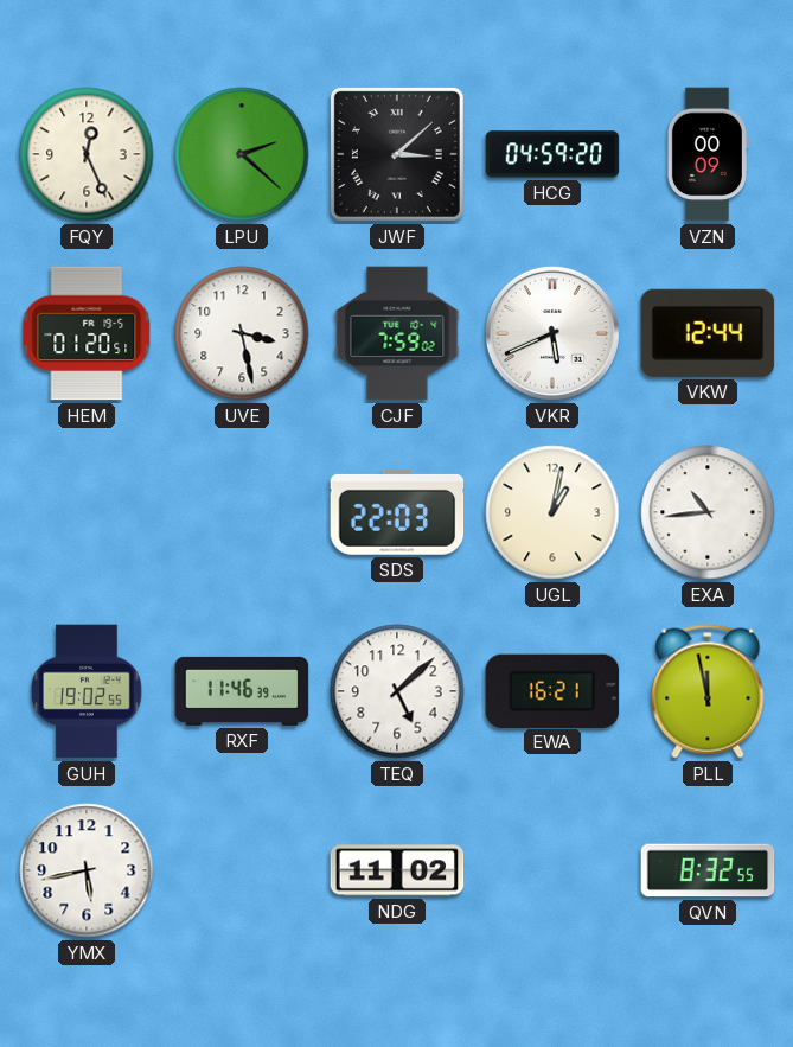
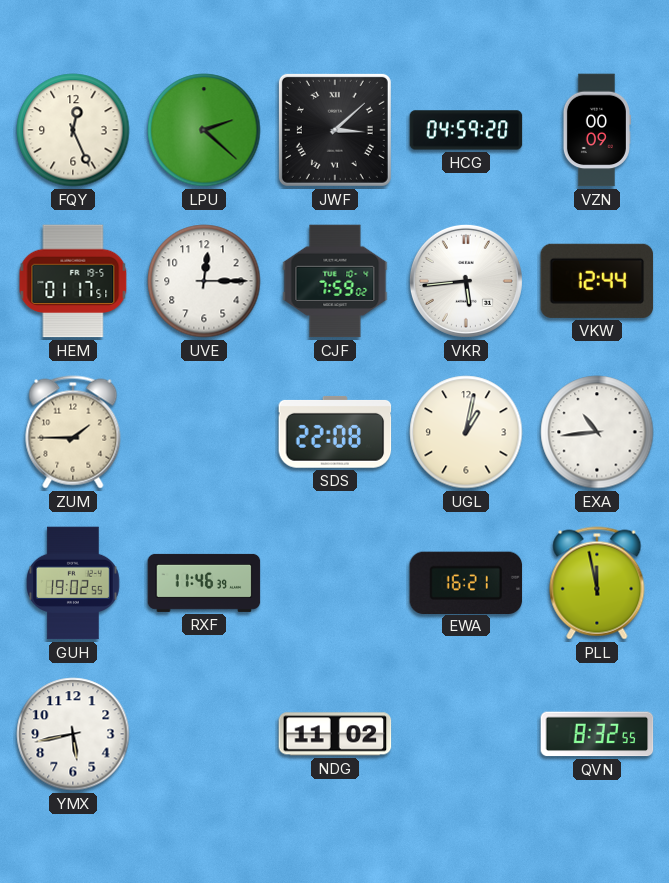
HEM: 01:20 -> 01:17
UVE: 3:28 -> 12:15
VKR: 5:41 -> 5:44
ZUM: none -> 1:45
SDS: 22:03 -> 22:08
TEQ: 5:08 -> none
